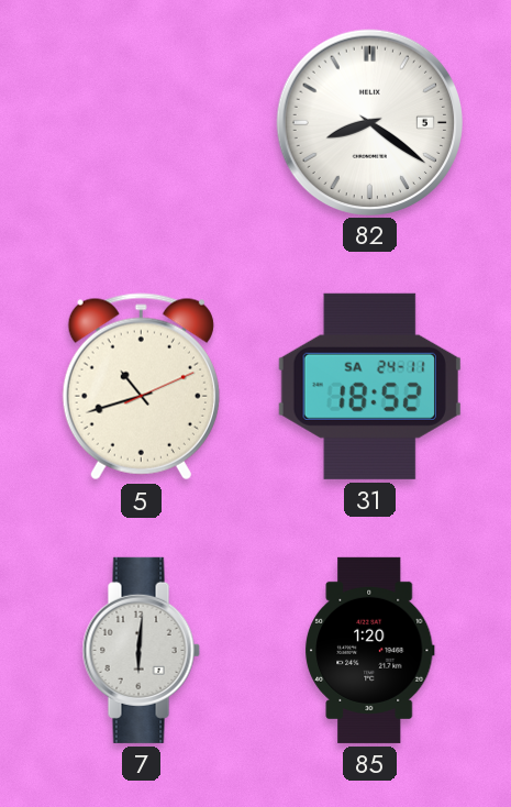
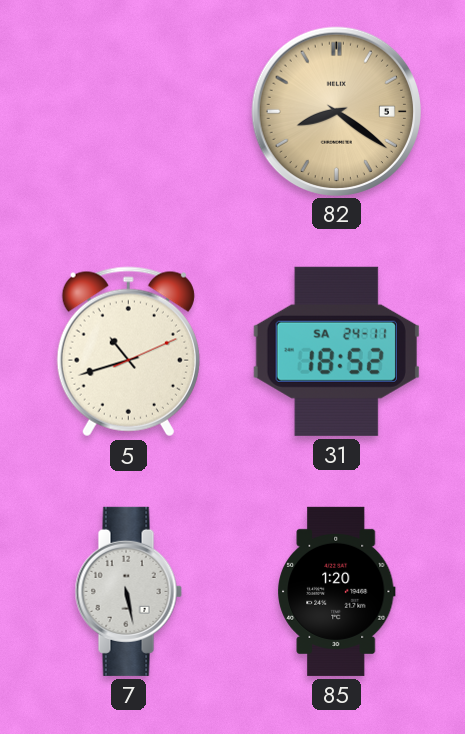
82 dial: white -> champagne
7: 6:01 -> 5:28
